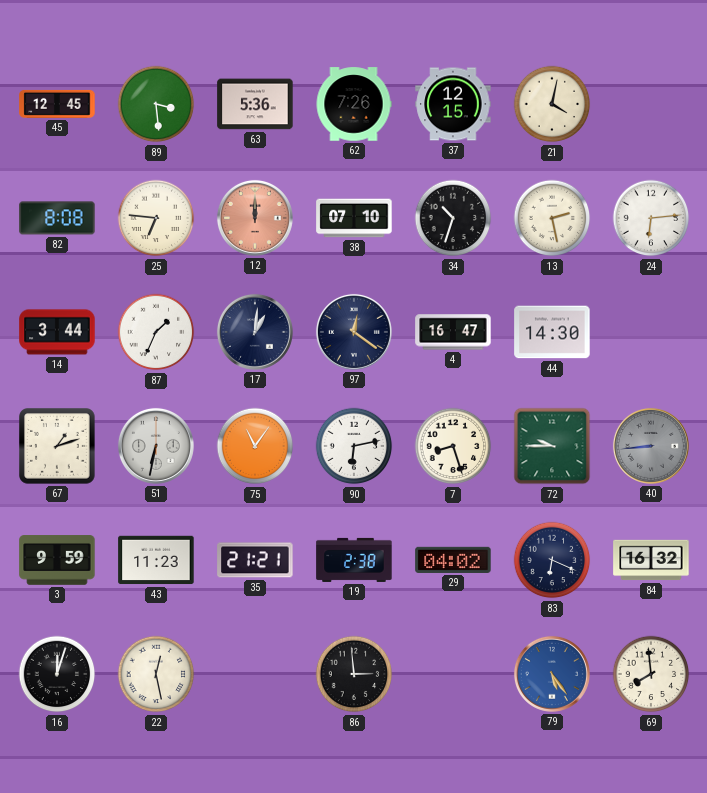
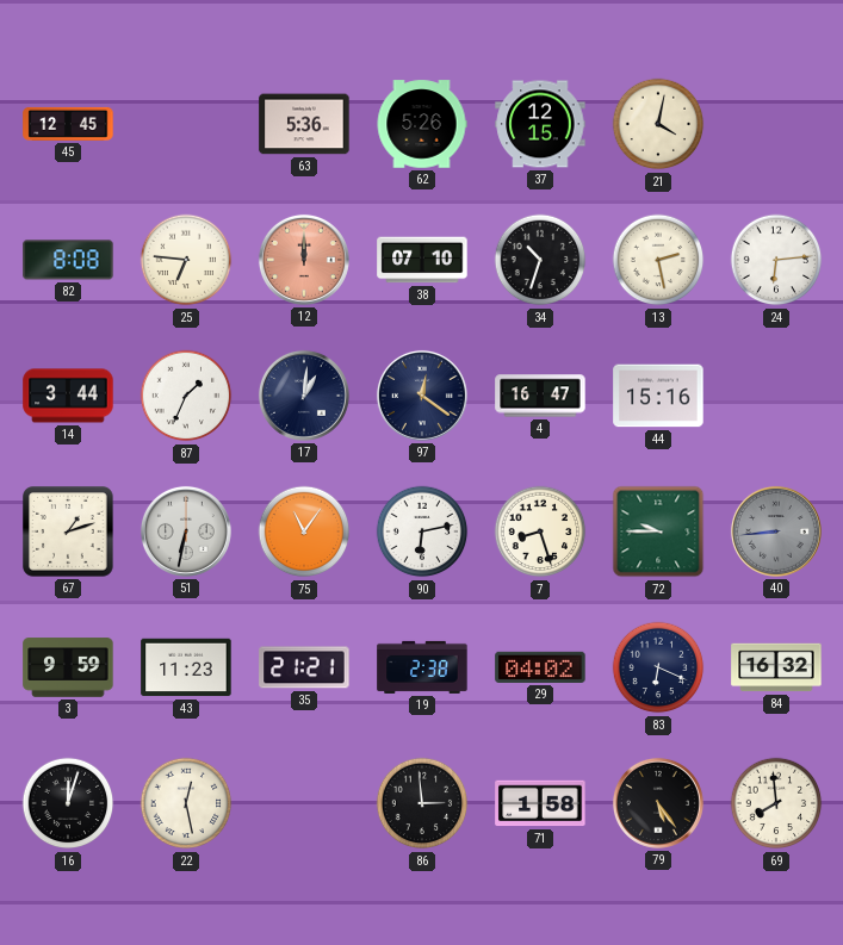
89: 3:29 -> none
62: 7:26 -> 5:26
44: 14:30 -> 15:16
71: none -> 1:58
79 dial: blue -> black
